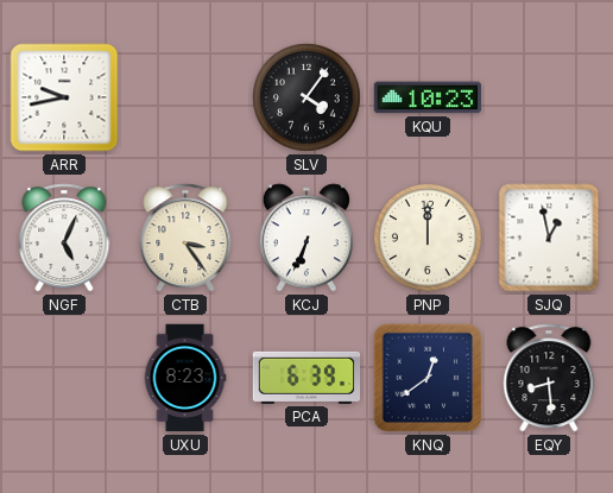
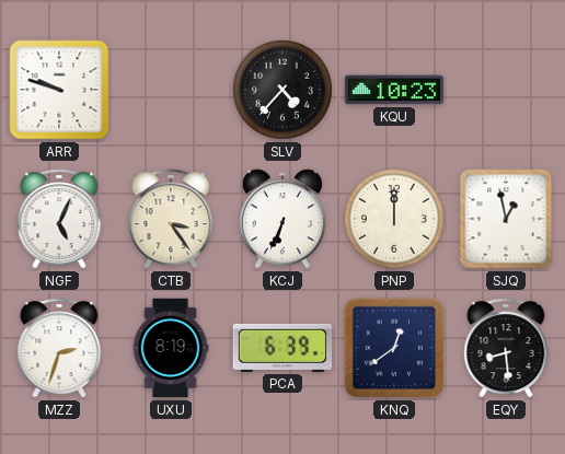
ARR: 9:43 -> 9:48
SLV: 4:06 -> 4:37
MZZ: none -> 2:33
UXU: 8:23 -> 8:19
